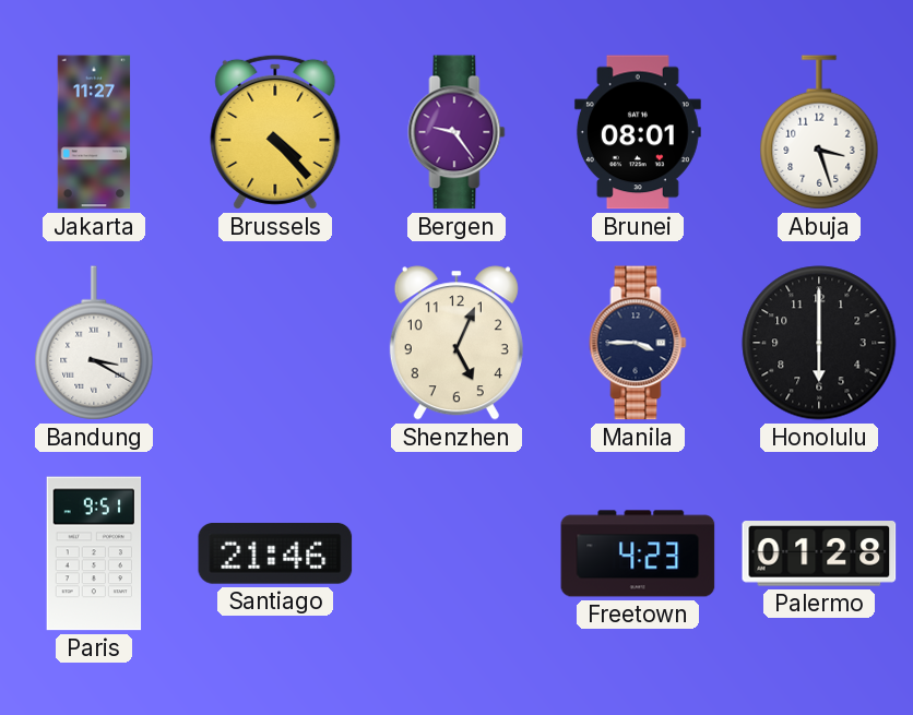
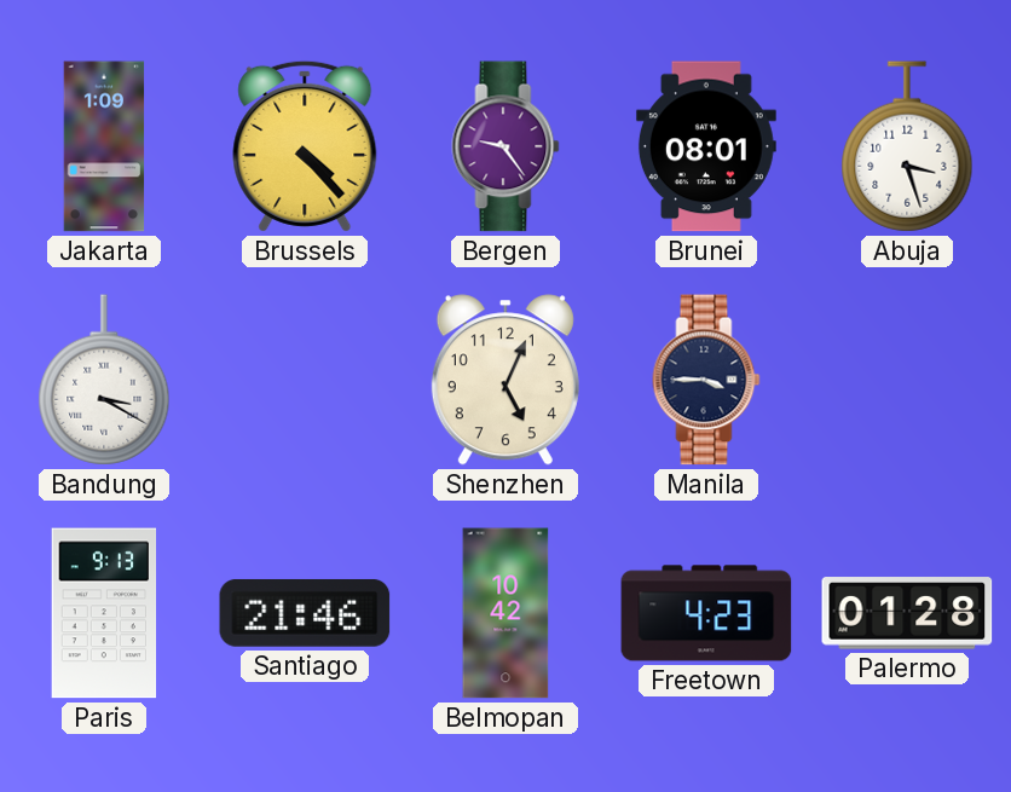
Jakarta: 11:27 -> 1:09
Honolulu: 6:00 -> none
Paris: 9:51 -> 9:13
Belmopan: none -> 10:42
